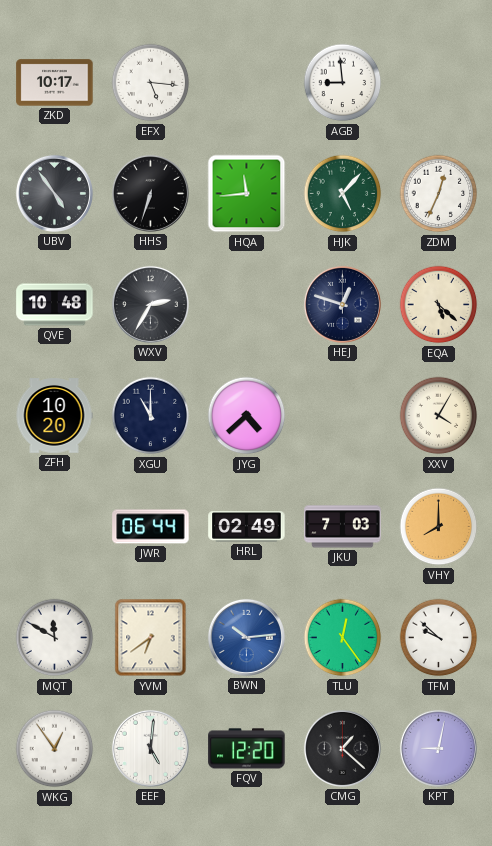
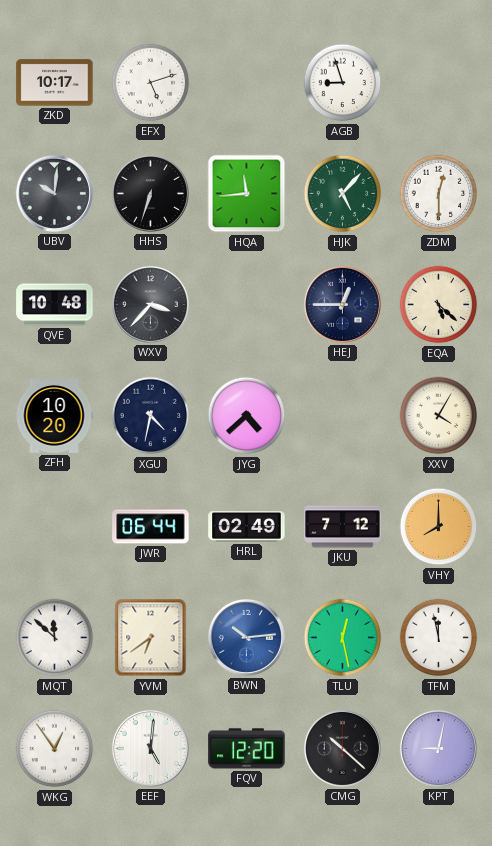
EFX: 5:16 -> 5:12
AGB: 8:59 -> 8:57
UBV: 4:54 -> 10:01
ZDM: 12:34 -> 12:30
WXV: 2:35 -> 3:37
HEJ: 12:48 -> 12:45
XGU: 11:00 -> 4:32
JKU: 7:03 -> 7:12
MQT: 11:50 -> 11:52
TLU: 12:24 -> 12:28
TFM: 9:52 -> 11:58
CMG: 1:22 -> 10:22
